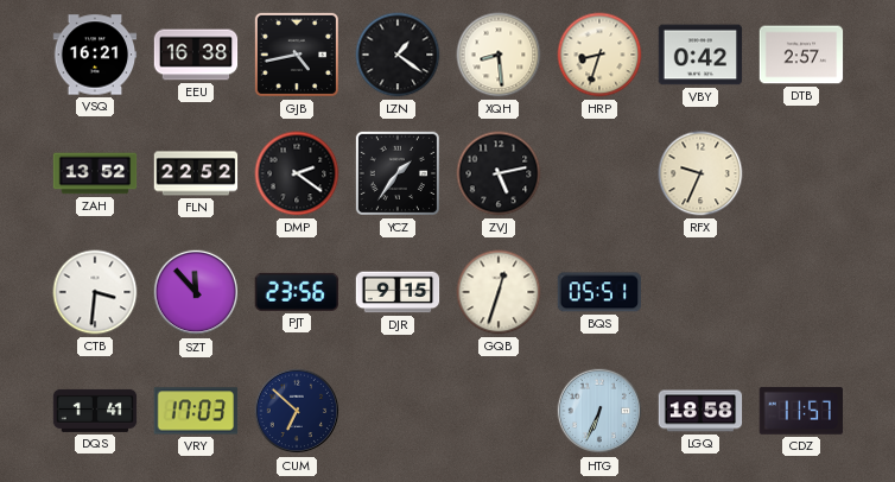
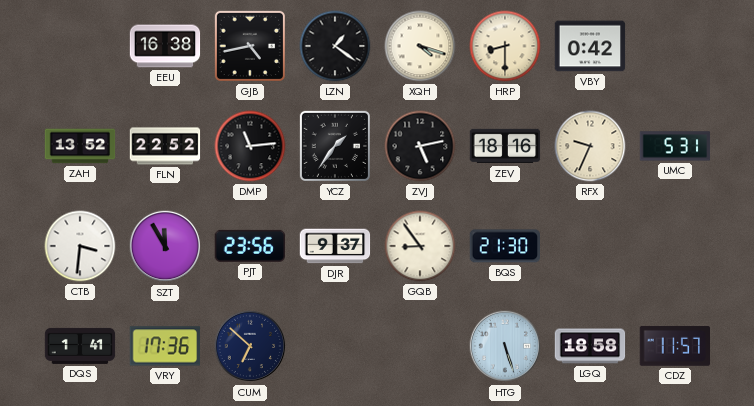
VSQ: 16:21 -> none
XQH: 8:29 -> 4:18
HRP: 8:33 -> 8:30
DTB: 2:57 -> none
DMP: 2:21 -> 11:14
ZEV: none -> 18:16
UMC: none -> 5:31
SZT: 11:53 -> 11:55
DJR: 9:15 -> 9:37
GQB: 12:33 -> 8:54
BQS: 05:51 -> 21:30
VRY: 17:03 -> 17:36
HTG: 6:34 -> 5:27
